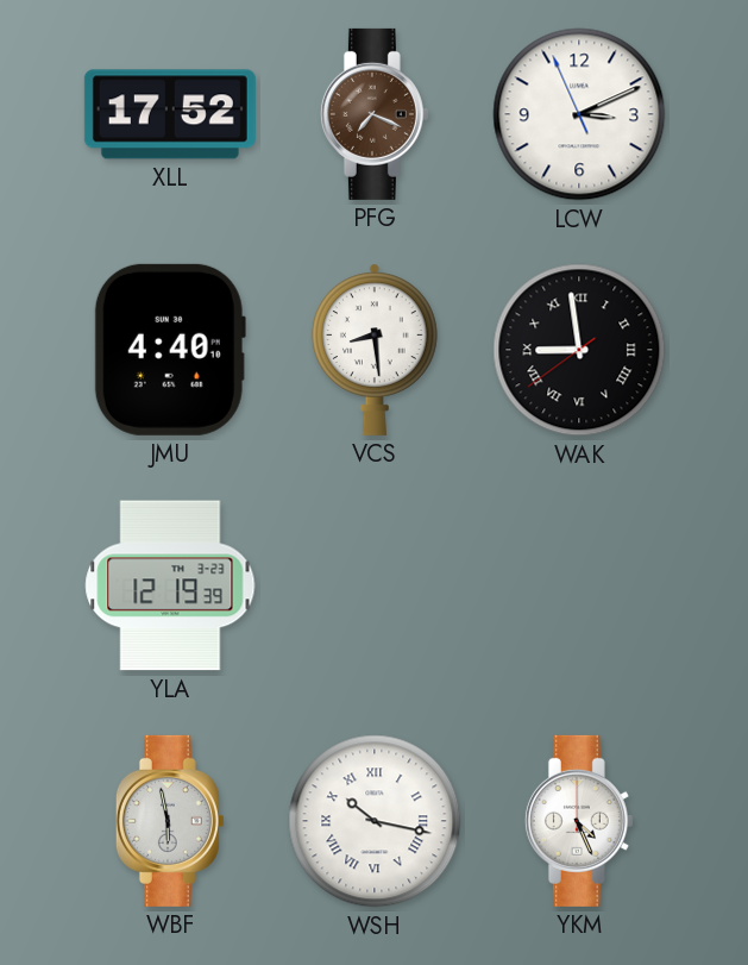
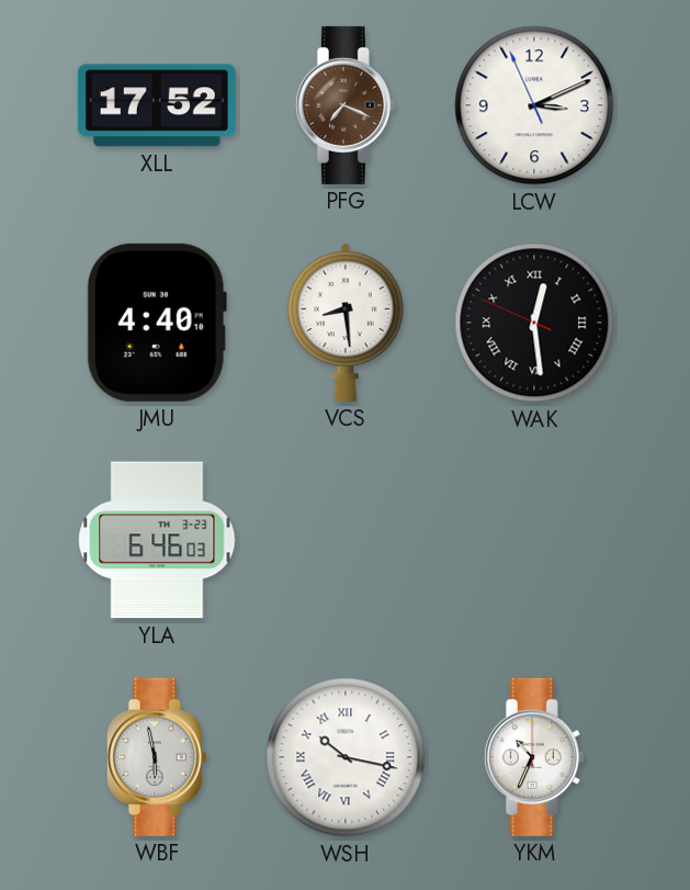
WAK: 8:58 -> 12:28
YLA: 12:19 -> 6:46
YKM: 4:26 -> 10:34
